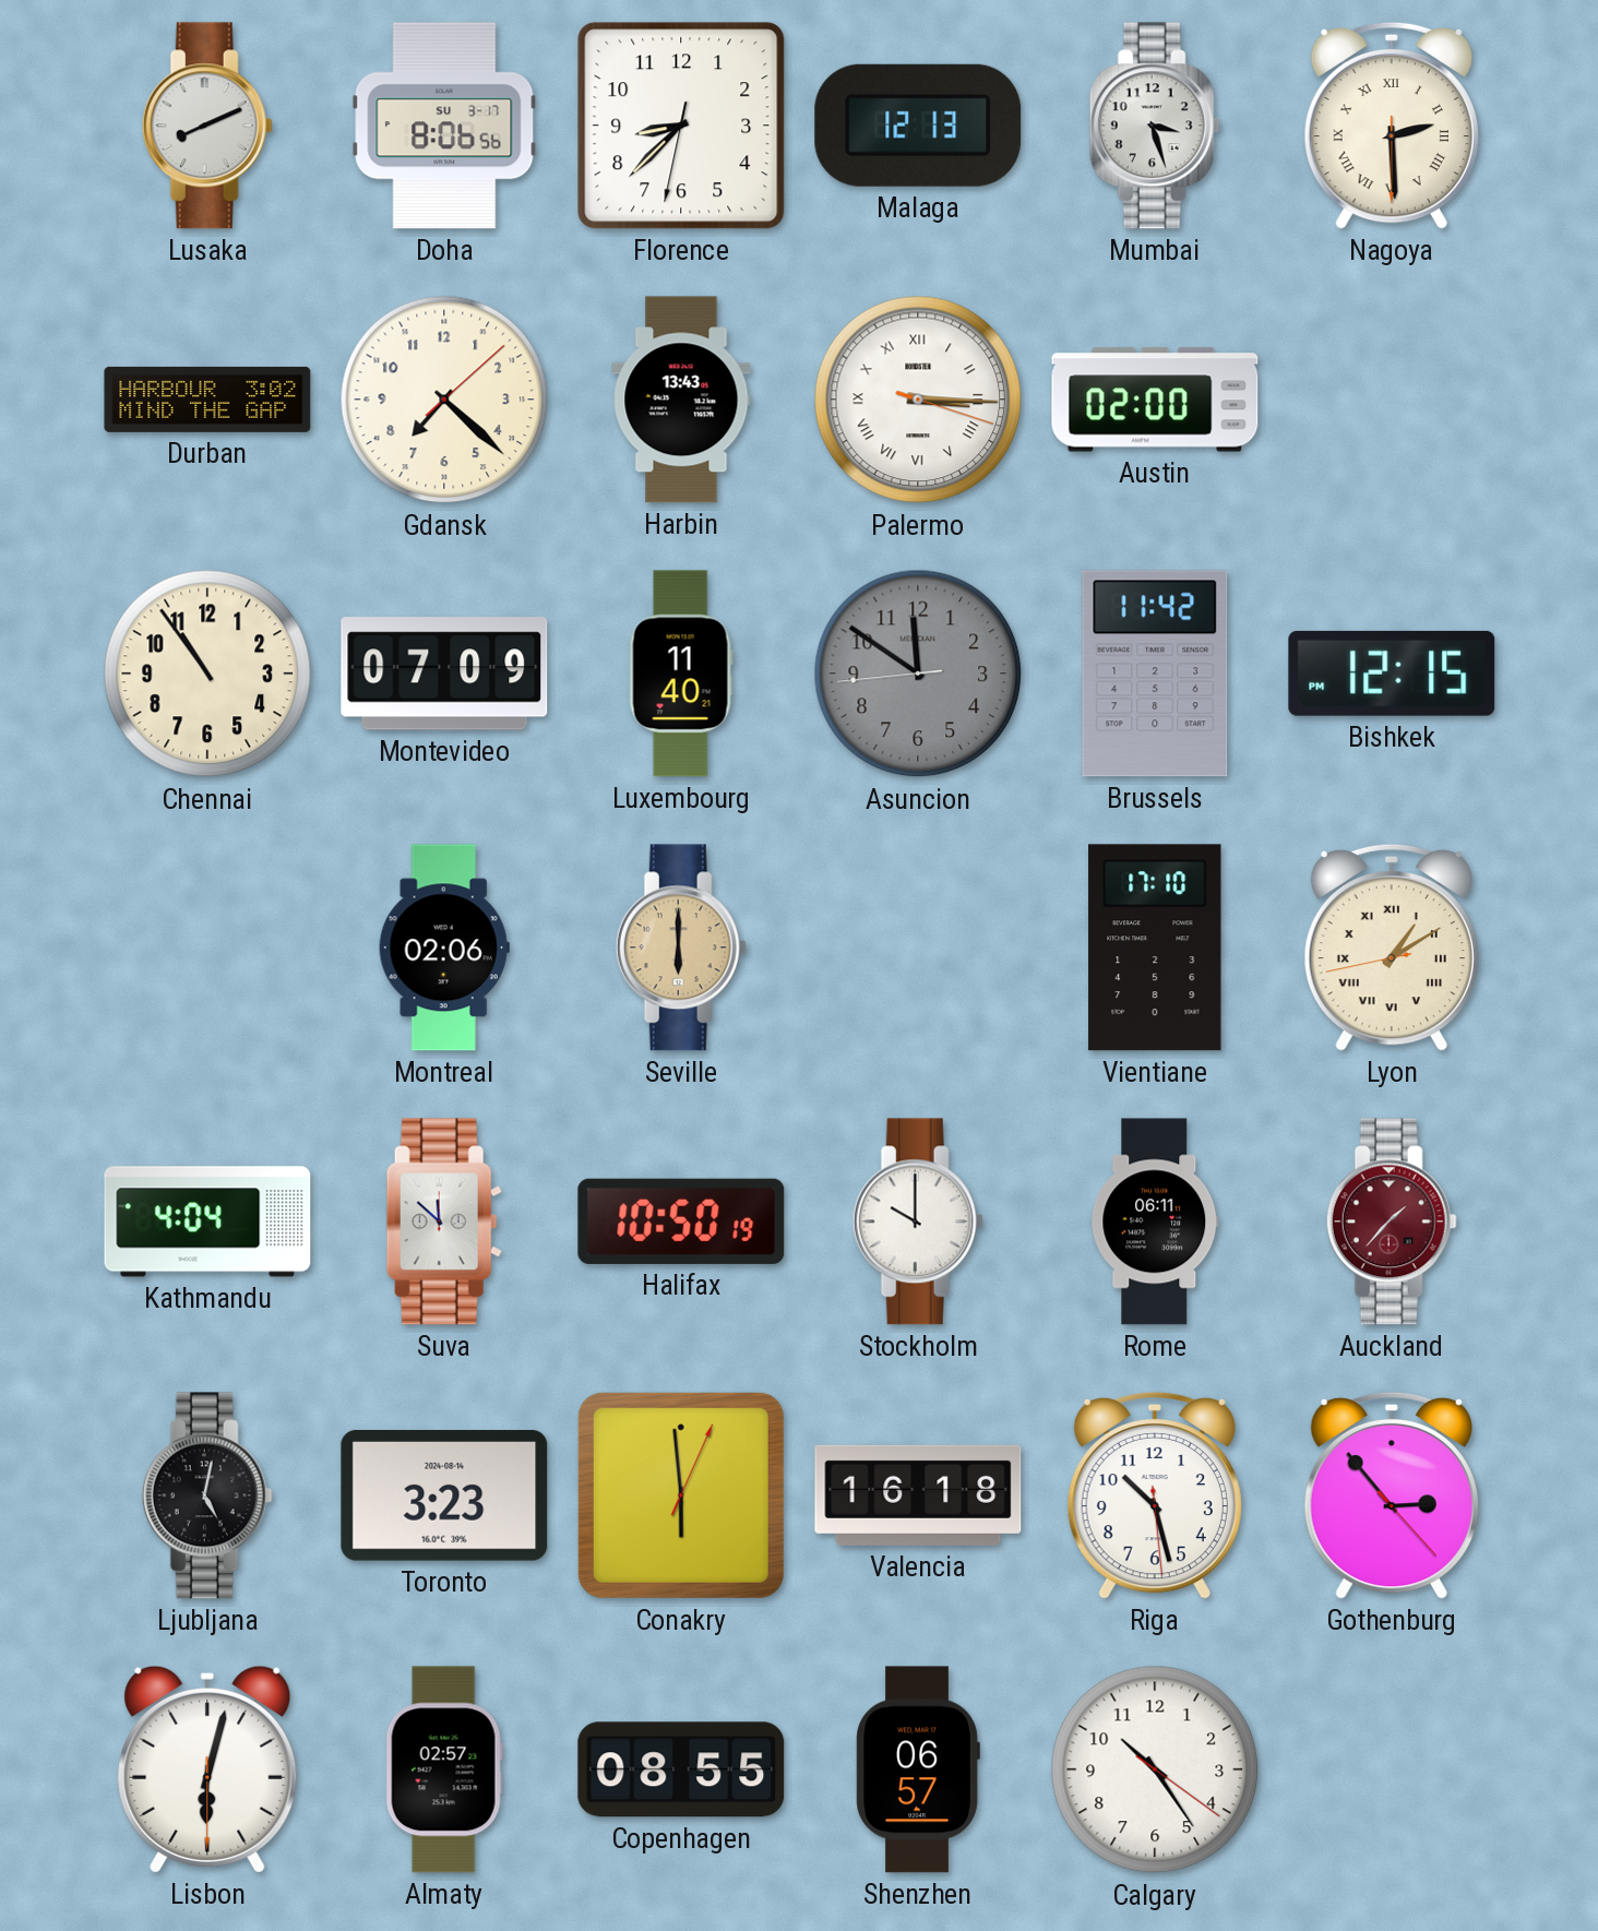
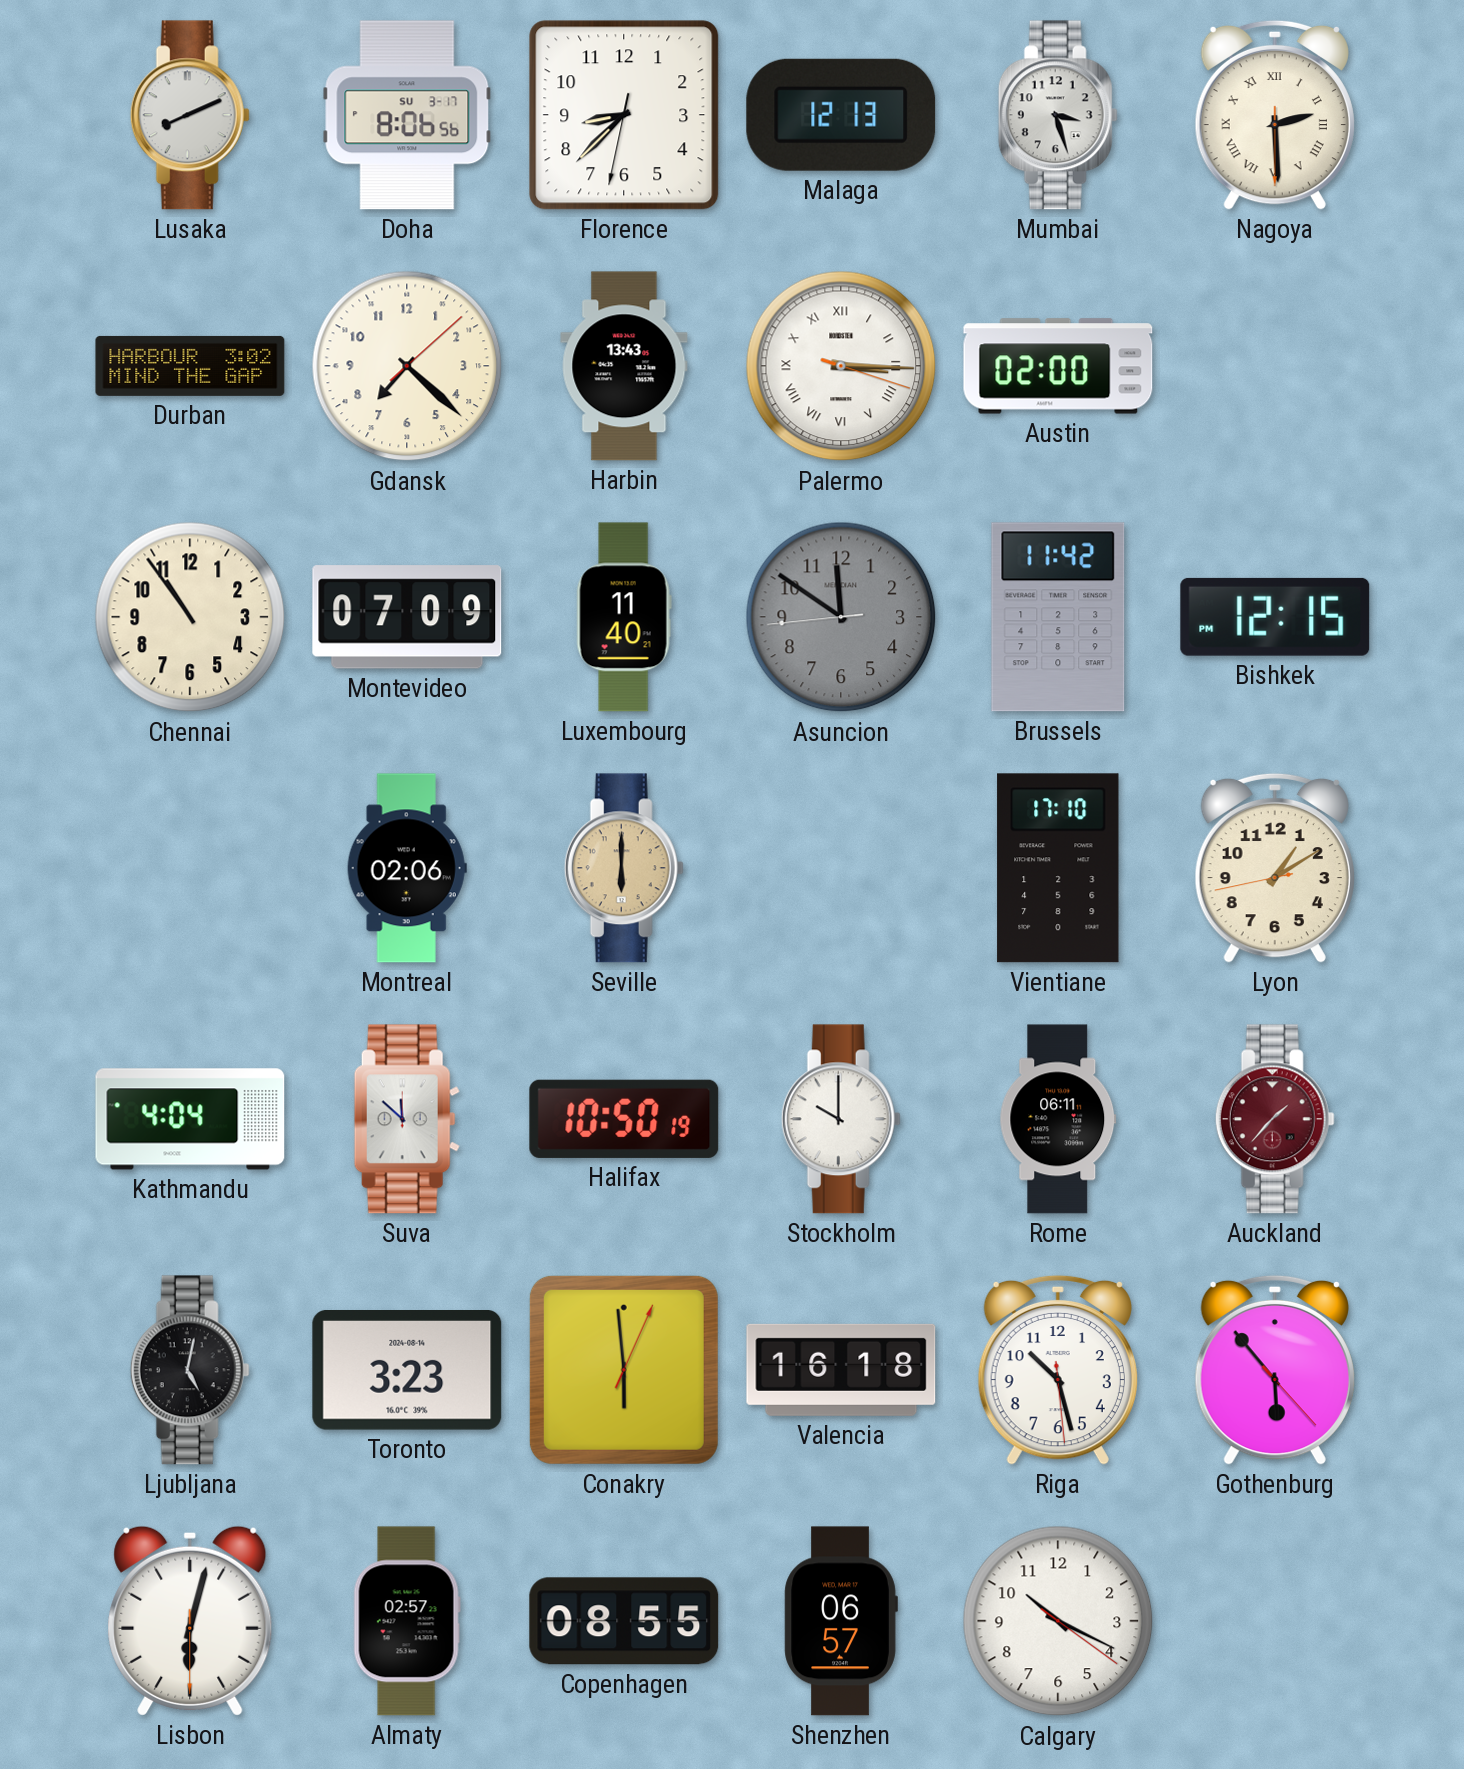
Lyon numerals: Roman -> Arabic
Gothenburg: 2:53 -> 5:53
Calgary: 10:24 -> 10:19
